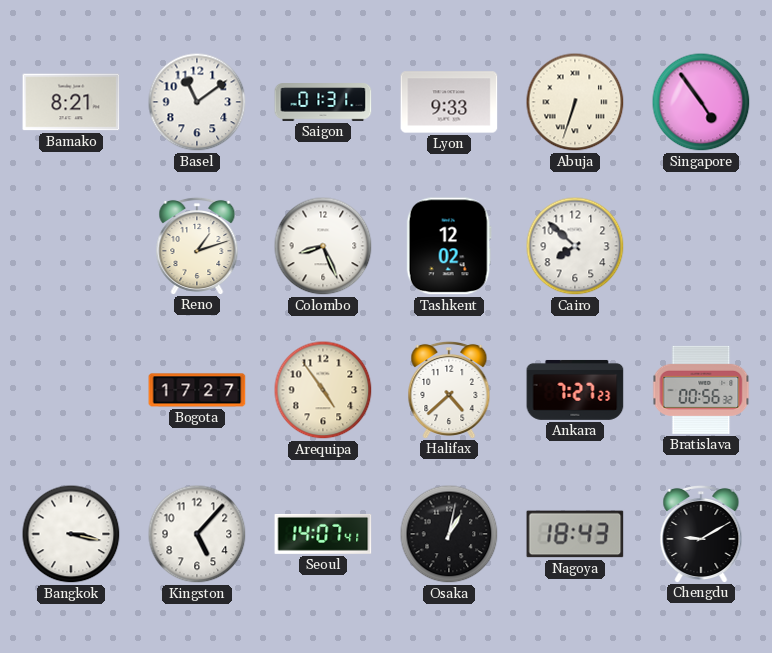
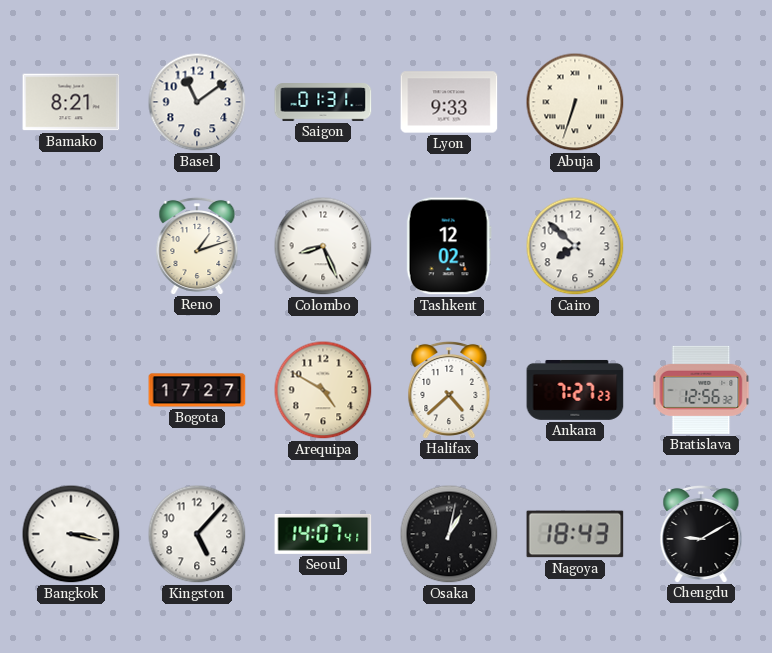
Singapore: 4:54 -> none
Arequipa: 4:54 -> 4:50
Bratislava: 00:56 -> 12:56
